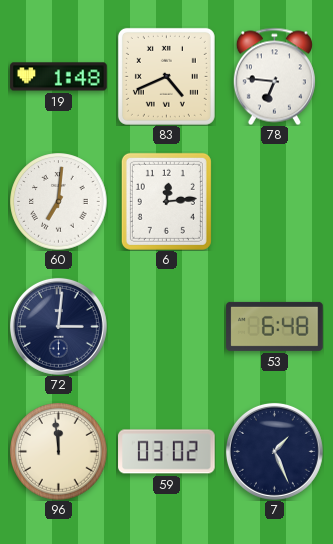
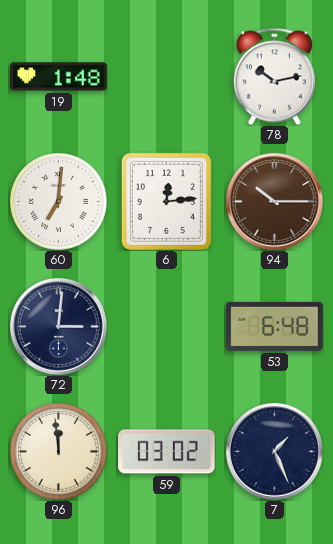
83: 4:41 -> none
78: 6:46 -> 10:13
94: none -> 10:15
